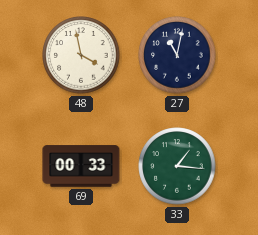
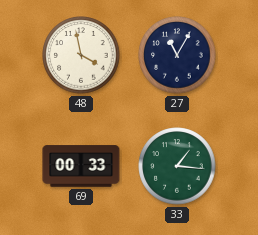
27: 11:02 -> 11:05
